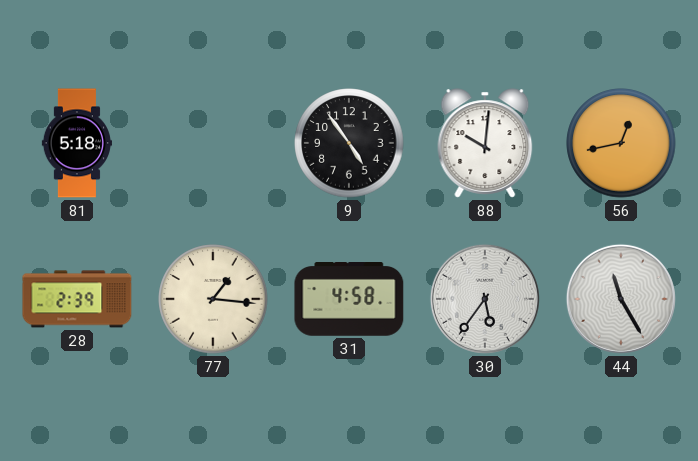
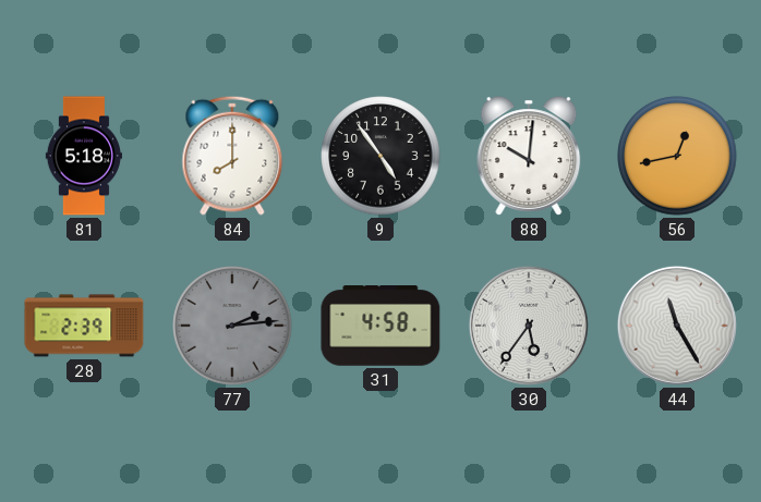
84: none -> 8:00
77: 1:16 -> 2:14
77 dial: cream -> grey
